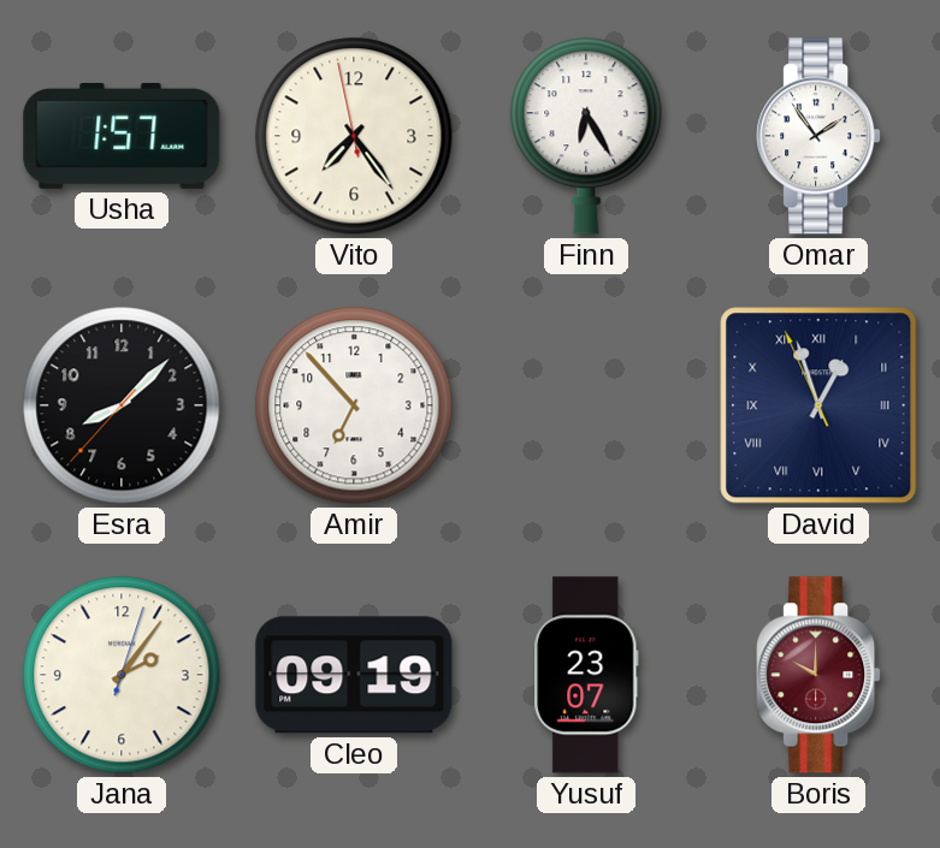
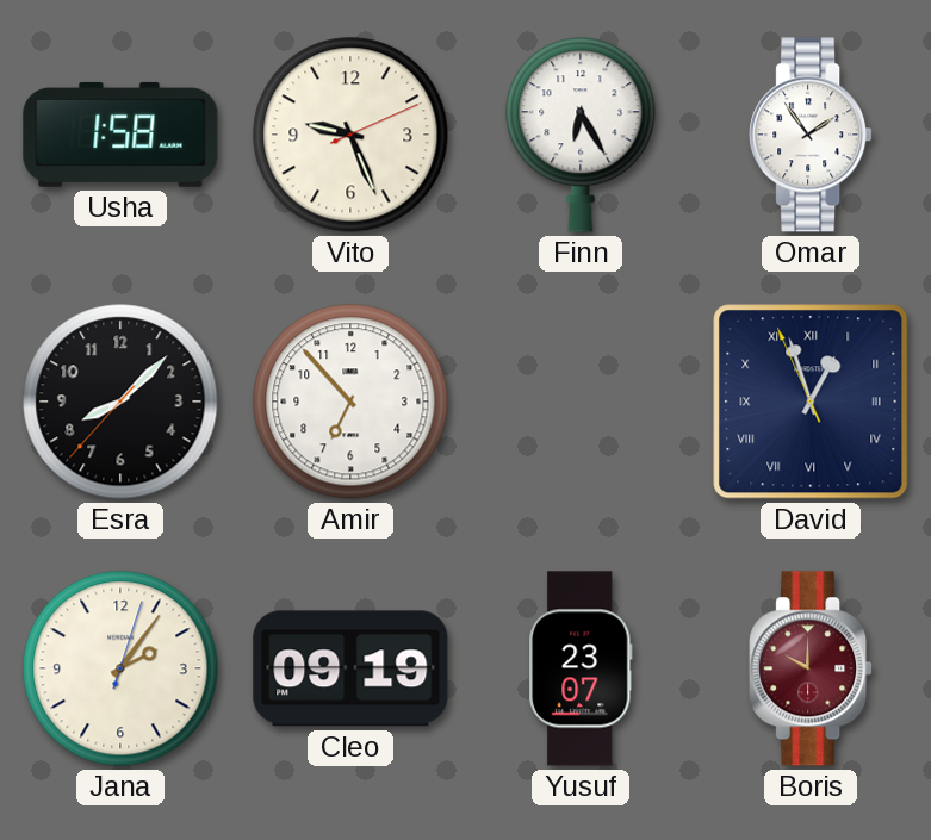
Usha: 1:57 -> 1:58
Vito: 7:23 -> 9:26
